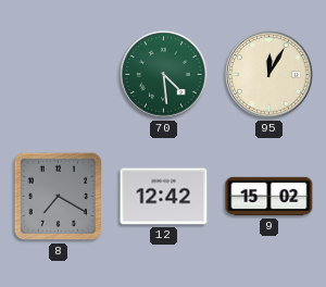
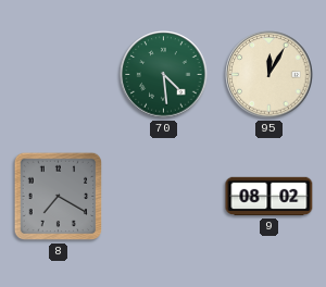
12: 12:42 -> none
9: 15:02 -> 08:02
